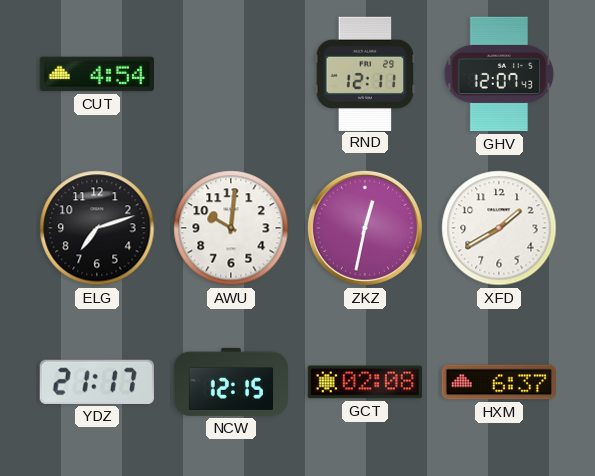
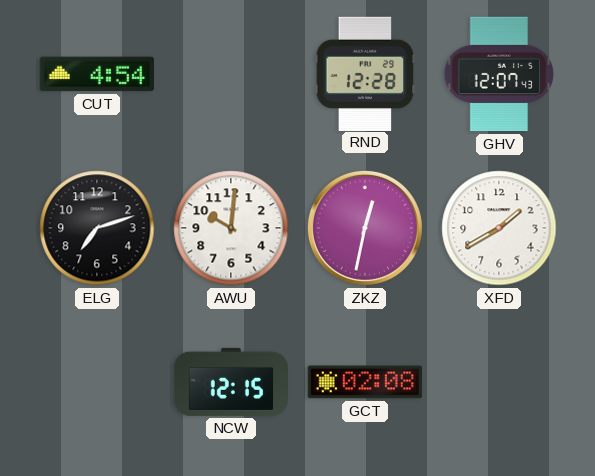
RND: 12:11 -> 12:28
YDZ: 21:17 -> none
HXM: 6:37 -> none
